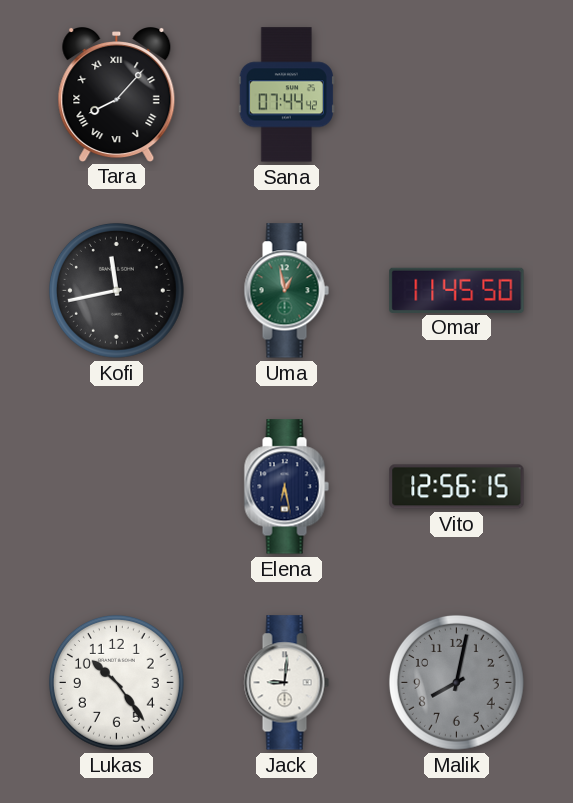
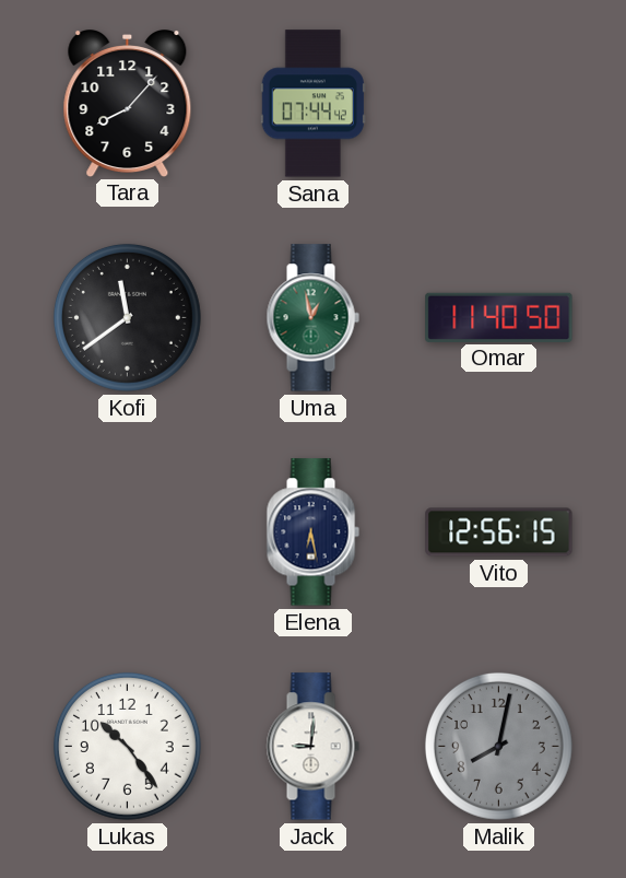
Tara numerals: Roman -> Arabic
Kofi: 11:43 -> 11:39
Omar: 11:45 -> 11:40
